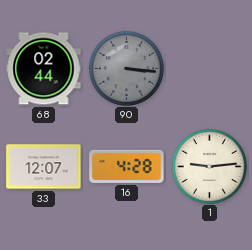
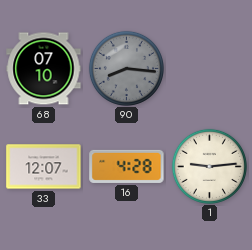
68: 02:44 -> 07:10
90: 3:16 -> 8:16
